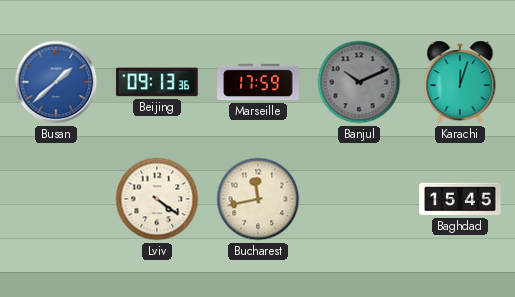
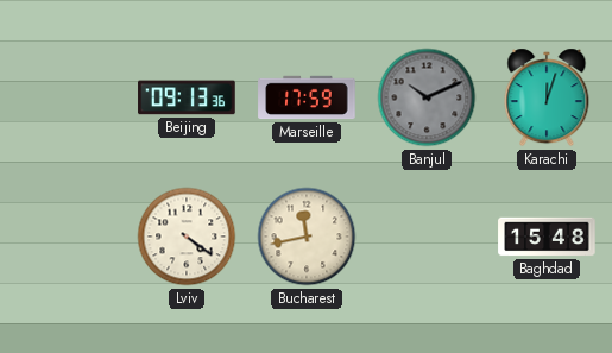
Busan: 1:38 -> none
Baghdad: 15:45 -> 15:48
